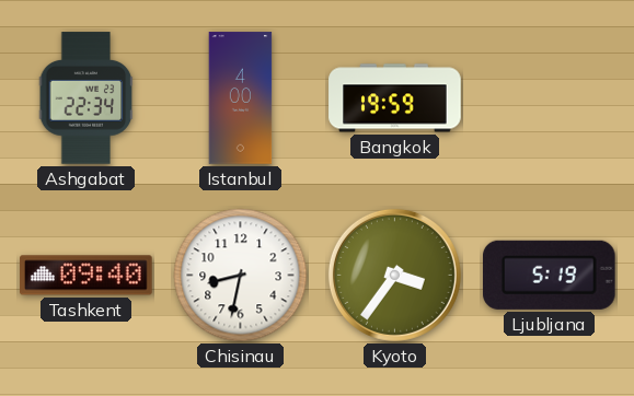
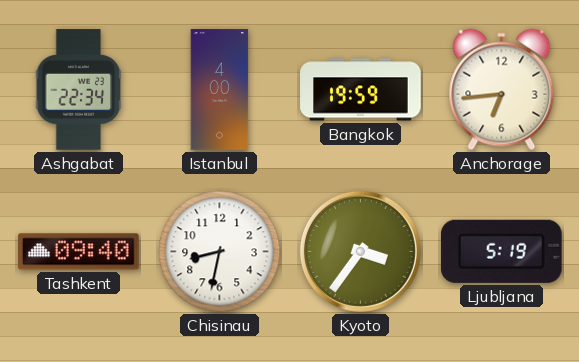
Anchorage: none -> 6:44
